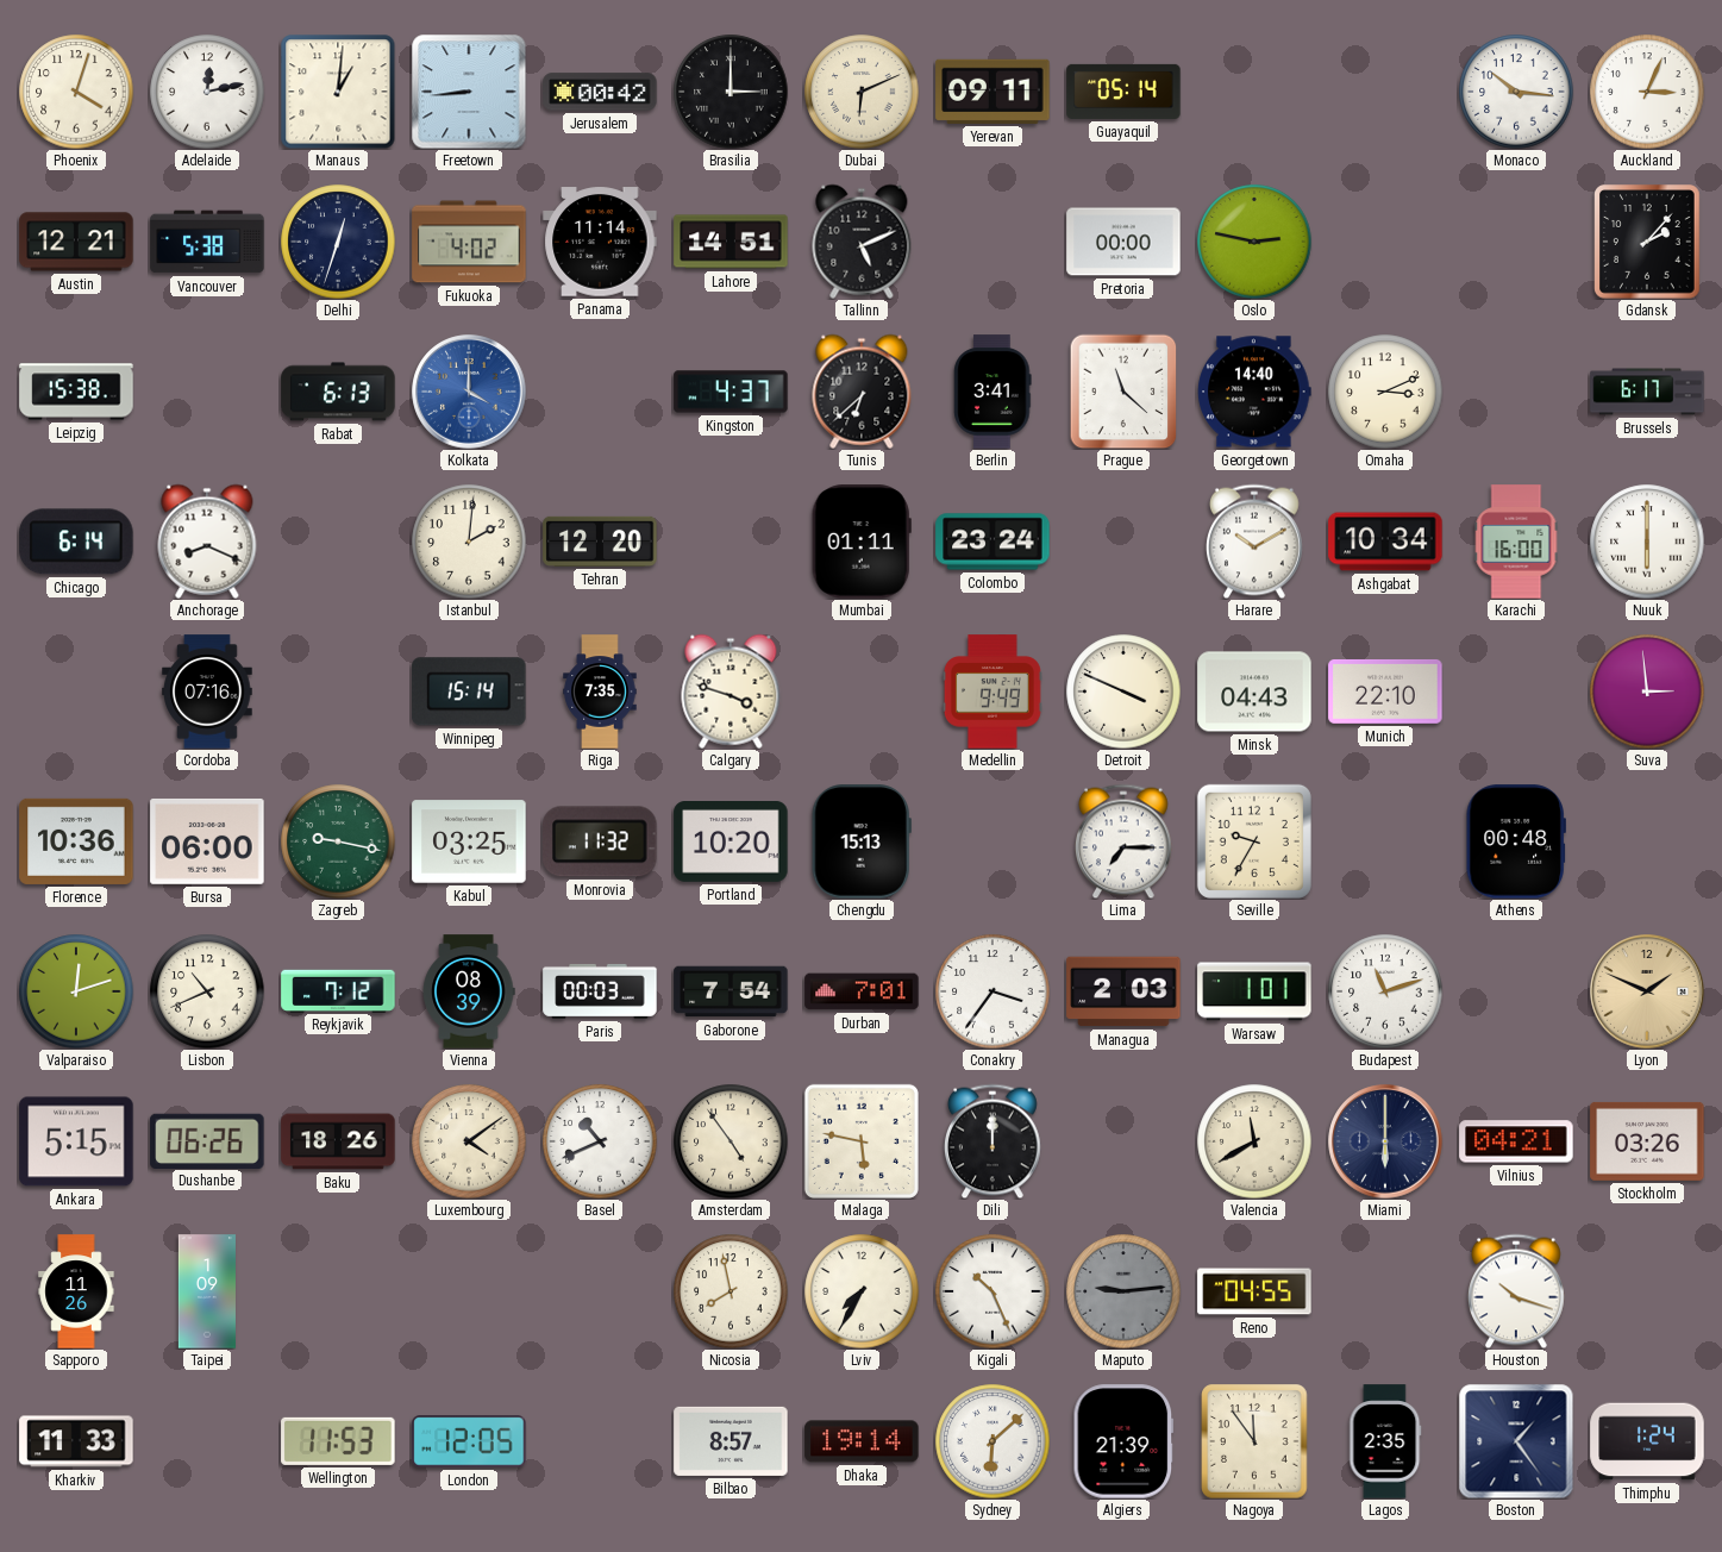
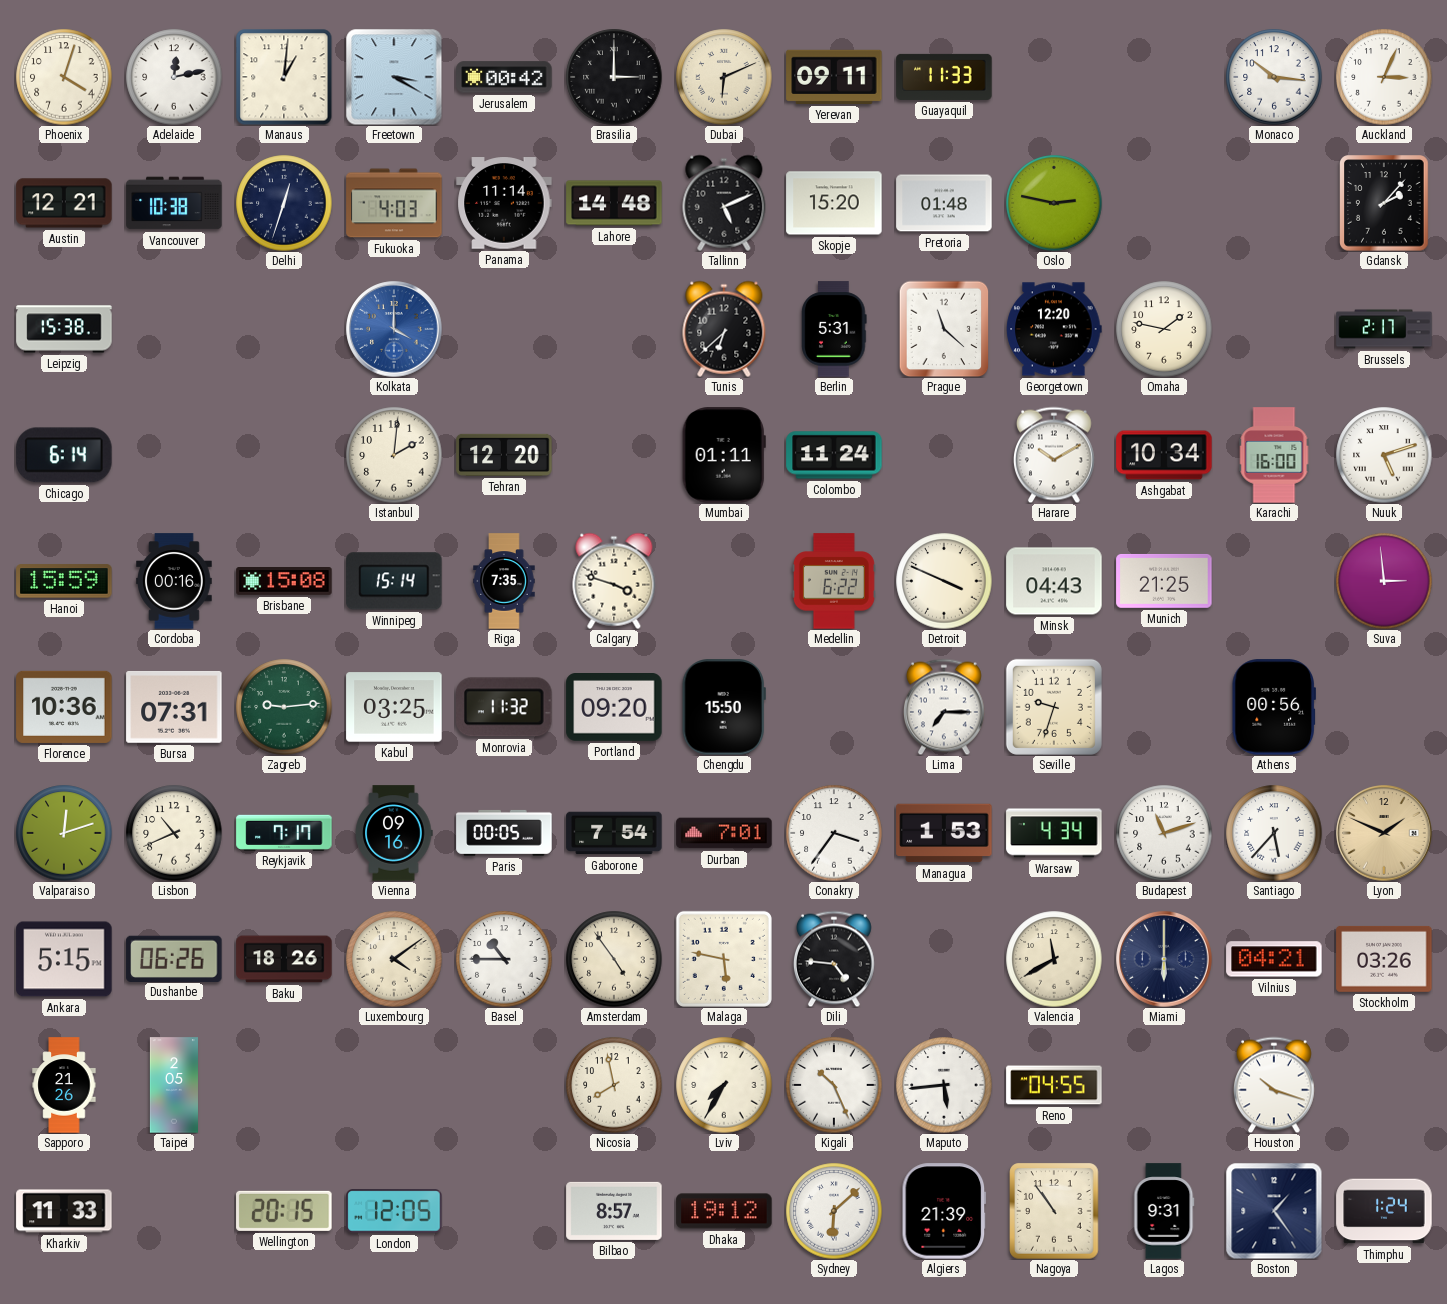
Freetown: 8:44 -> 3:20
Guayaquil: 05:14 -> 11:33
Vancouver: 5:38 -> 10:38
Fukuoka: 4:02 -> 4:03
Lahore: 14:51 -> 14:48
Skopje: none -> 15:20
Pretoria: 00:00 -> 01:48
Rabat: 6:13 -> none
Kingston: 4:37 -> none
Berlin: 3:41 -> 5:31
Georgetown: 14:40 -> 12:20
Omaha: 3:11 -> 1:47
Brussels: 6:17 -> 2:17
Anchorage: 8:19 -> none
Colombo: 23:24 -> 11:24
Nuuk: 6:00 -> 5:12
Hanoi: none -> 15:59
Cordoba: 07:16 -> 00:16
Brisbane: none -> 15:08
Medellin: 9:49 -> 6:22
Munich: 22:10 -> 21:25
Bursa: 06:00 -> 07:31
Zagreb: 9:17 -> 9:14
Portland: 10:20 -> 09:20
Chengdu: 15:13 -> 15:50
Seville: 9:35 -> 9:33
Athens: 00:48 -> 00:56
Reykjavik: 7:12 -> 7:17
Vienna: 08:39 -> 09:16
Paris: 00:03 -> 00:05
Managua: 2:03 -> 1:53
Warsaw: 1:01 -> 4:34
Santiago: none -> 5:37
Basel: 10:41 -> 10:45
Dili: 12:00 -> 4:46
Sapporo: 11:26 -> 21:26
Taipei: 1:09 -> 2:05
Maputo: 9:14 -> 5:44
Maputo dial: grey -> white
Wellington: 11:53 -> 20:15
Dhaka: 19:14 -> 19:12
Nagoya: 11:54 -> 10:54
Lagos: 2:35 -> 9:31
